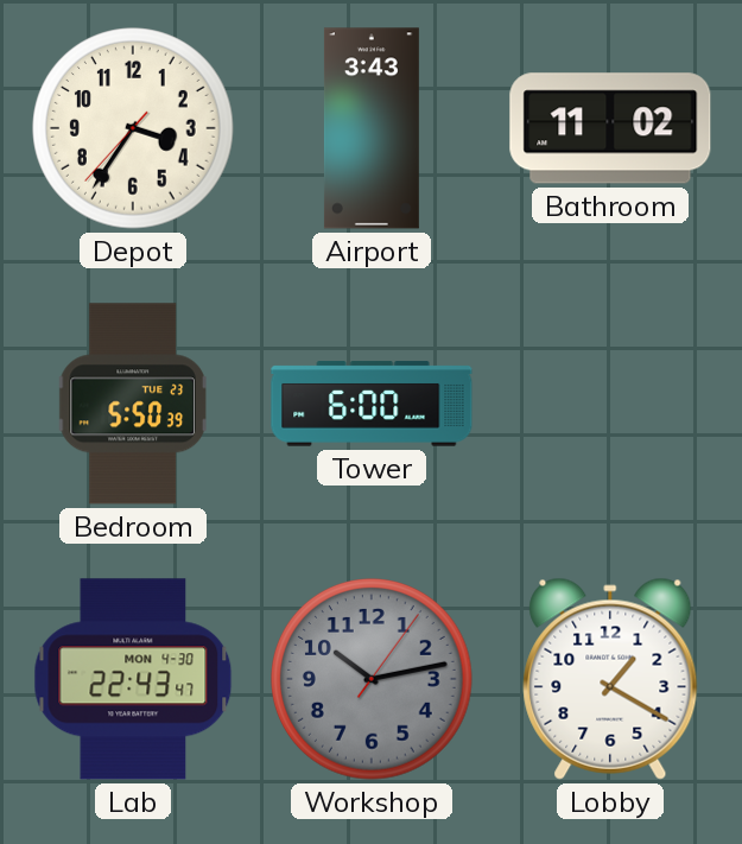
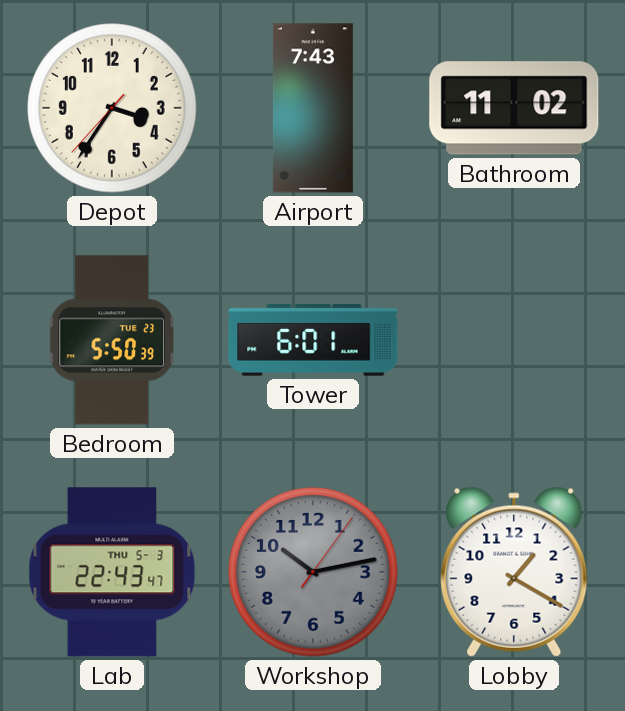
Airport: 3:43 -> 7:43
Tower: 6:00 -> 6:01
Lab date: MON 4-30 -> THU 5-3
